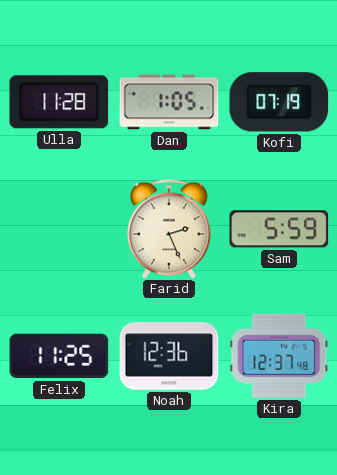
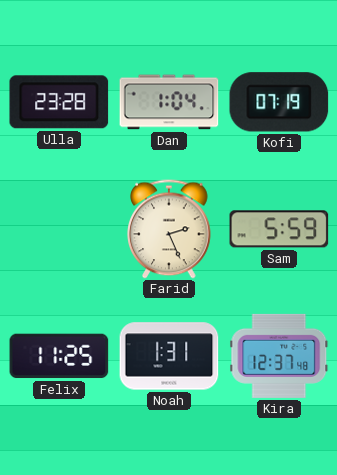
Ulla: 11:28 -> 23:28
Dan: 1:05 -> 1:04
Noah: 12:36 -> 1:31
